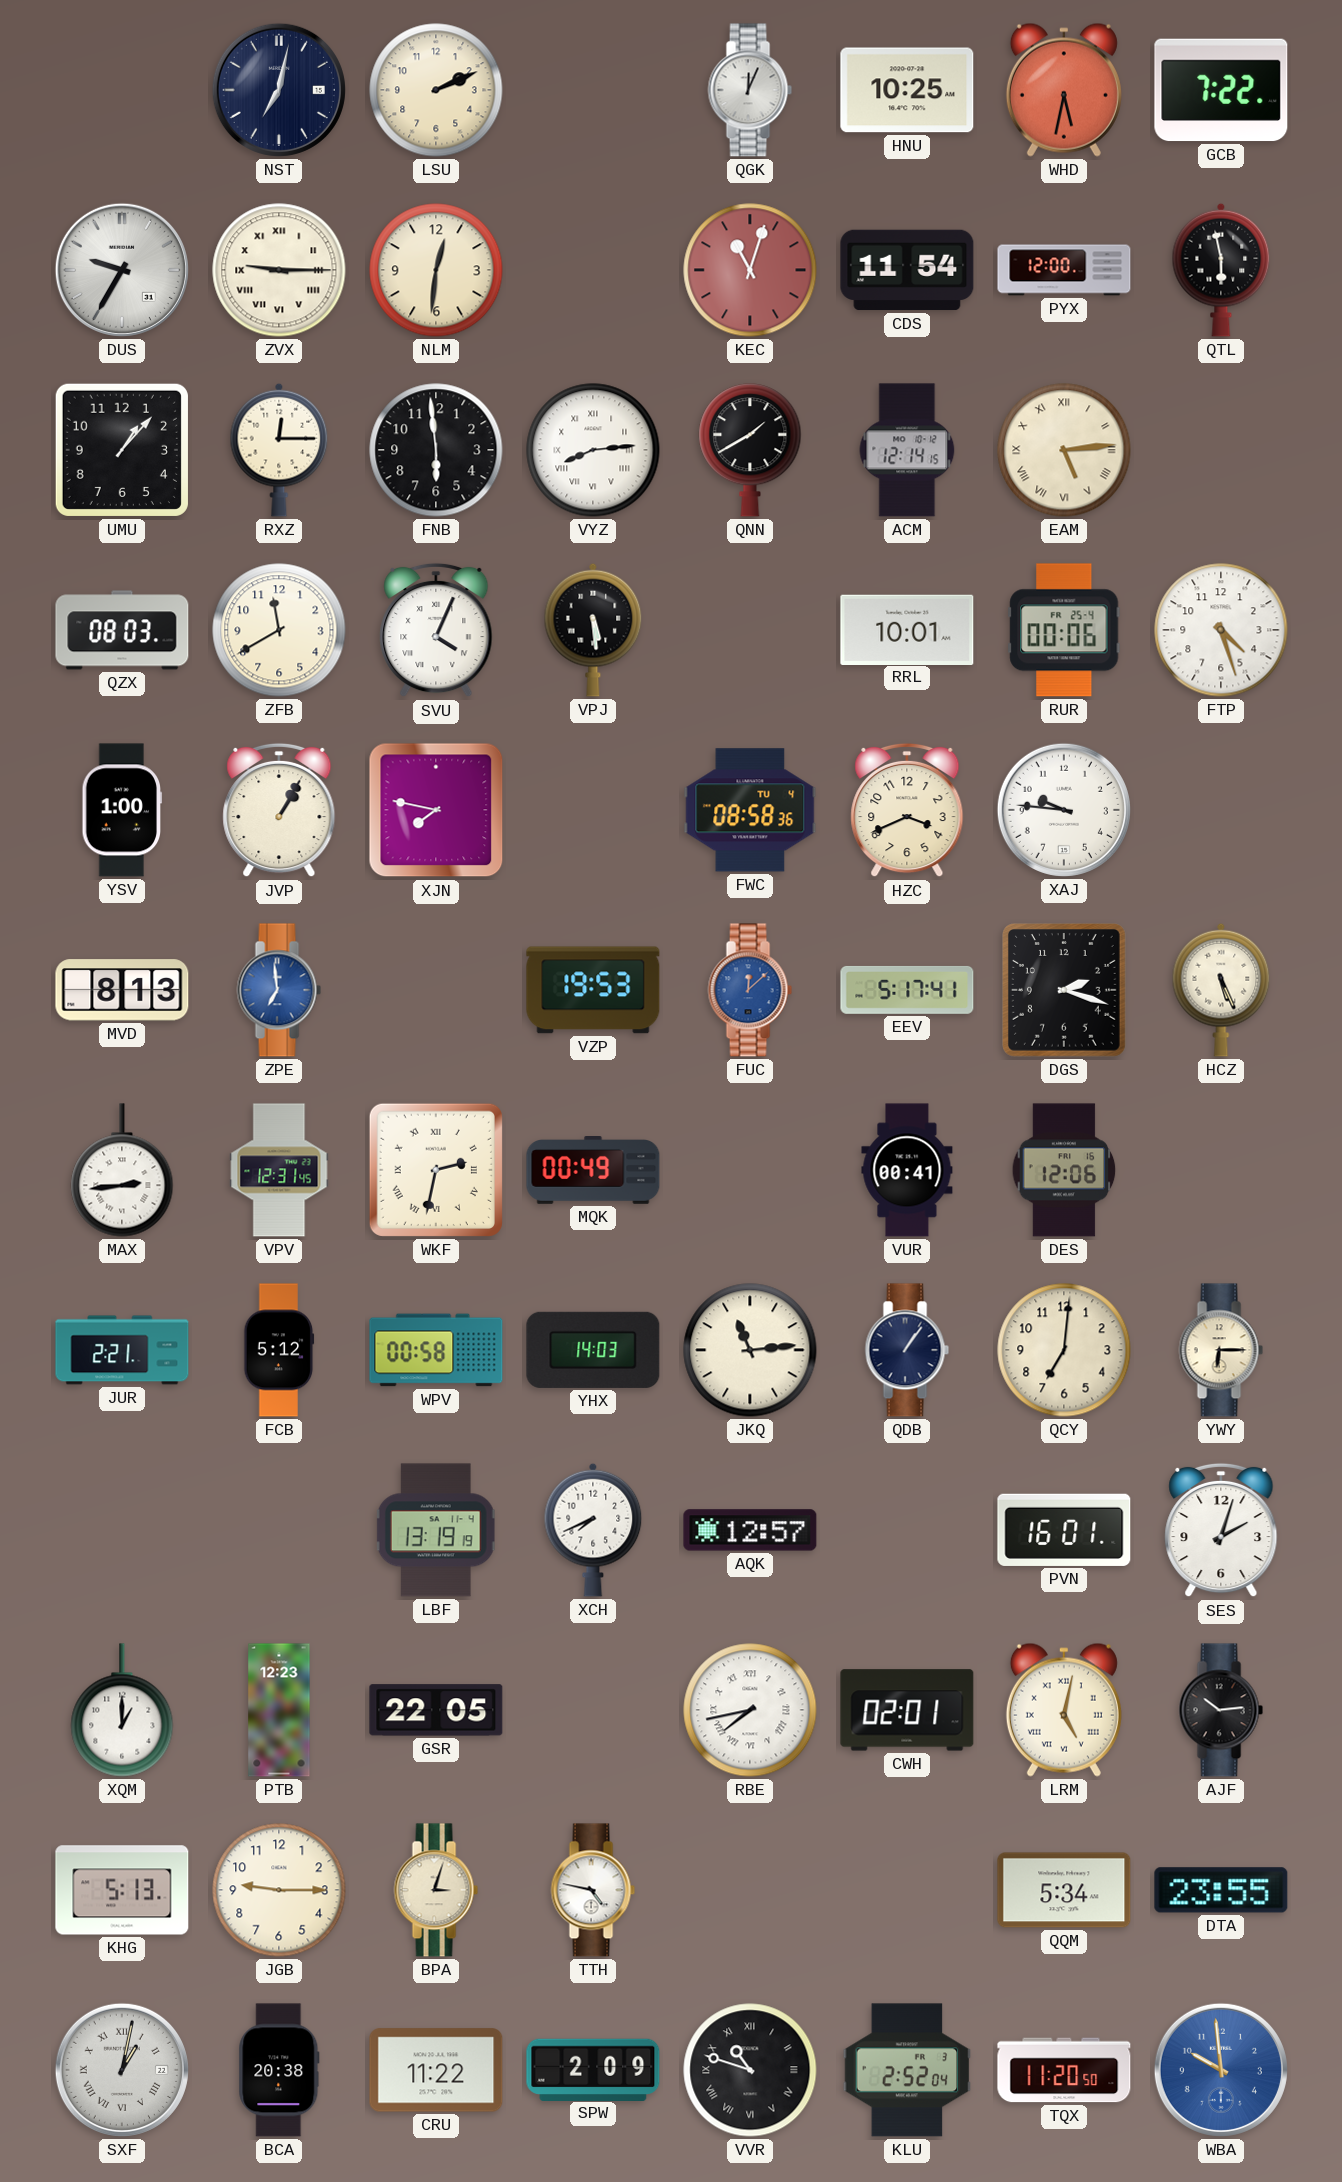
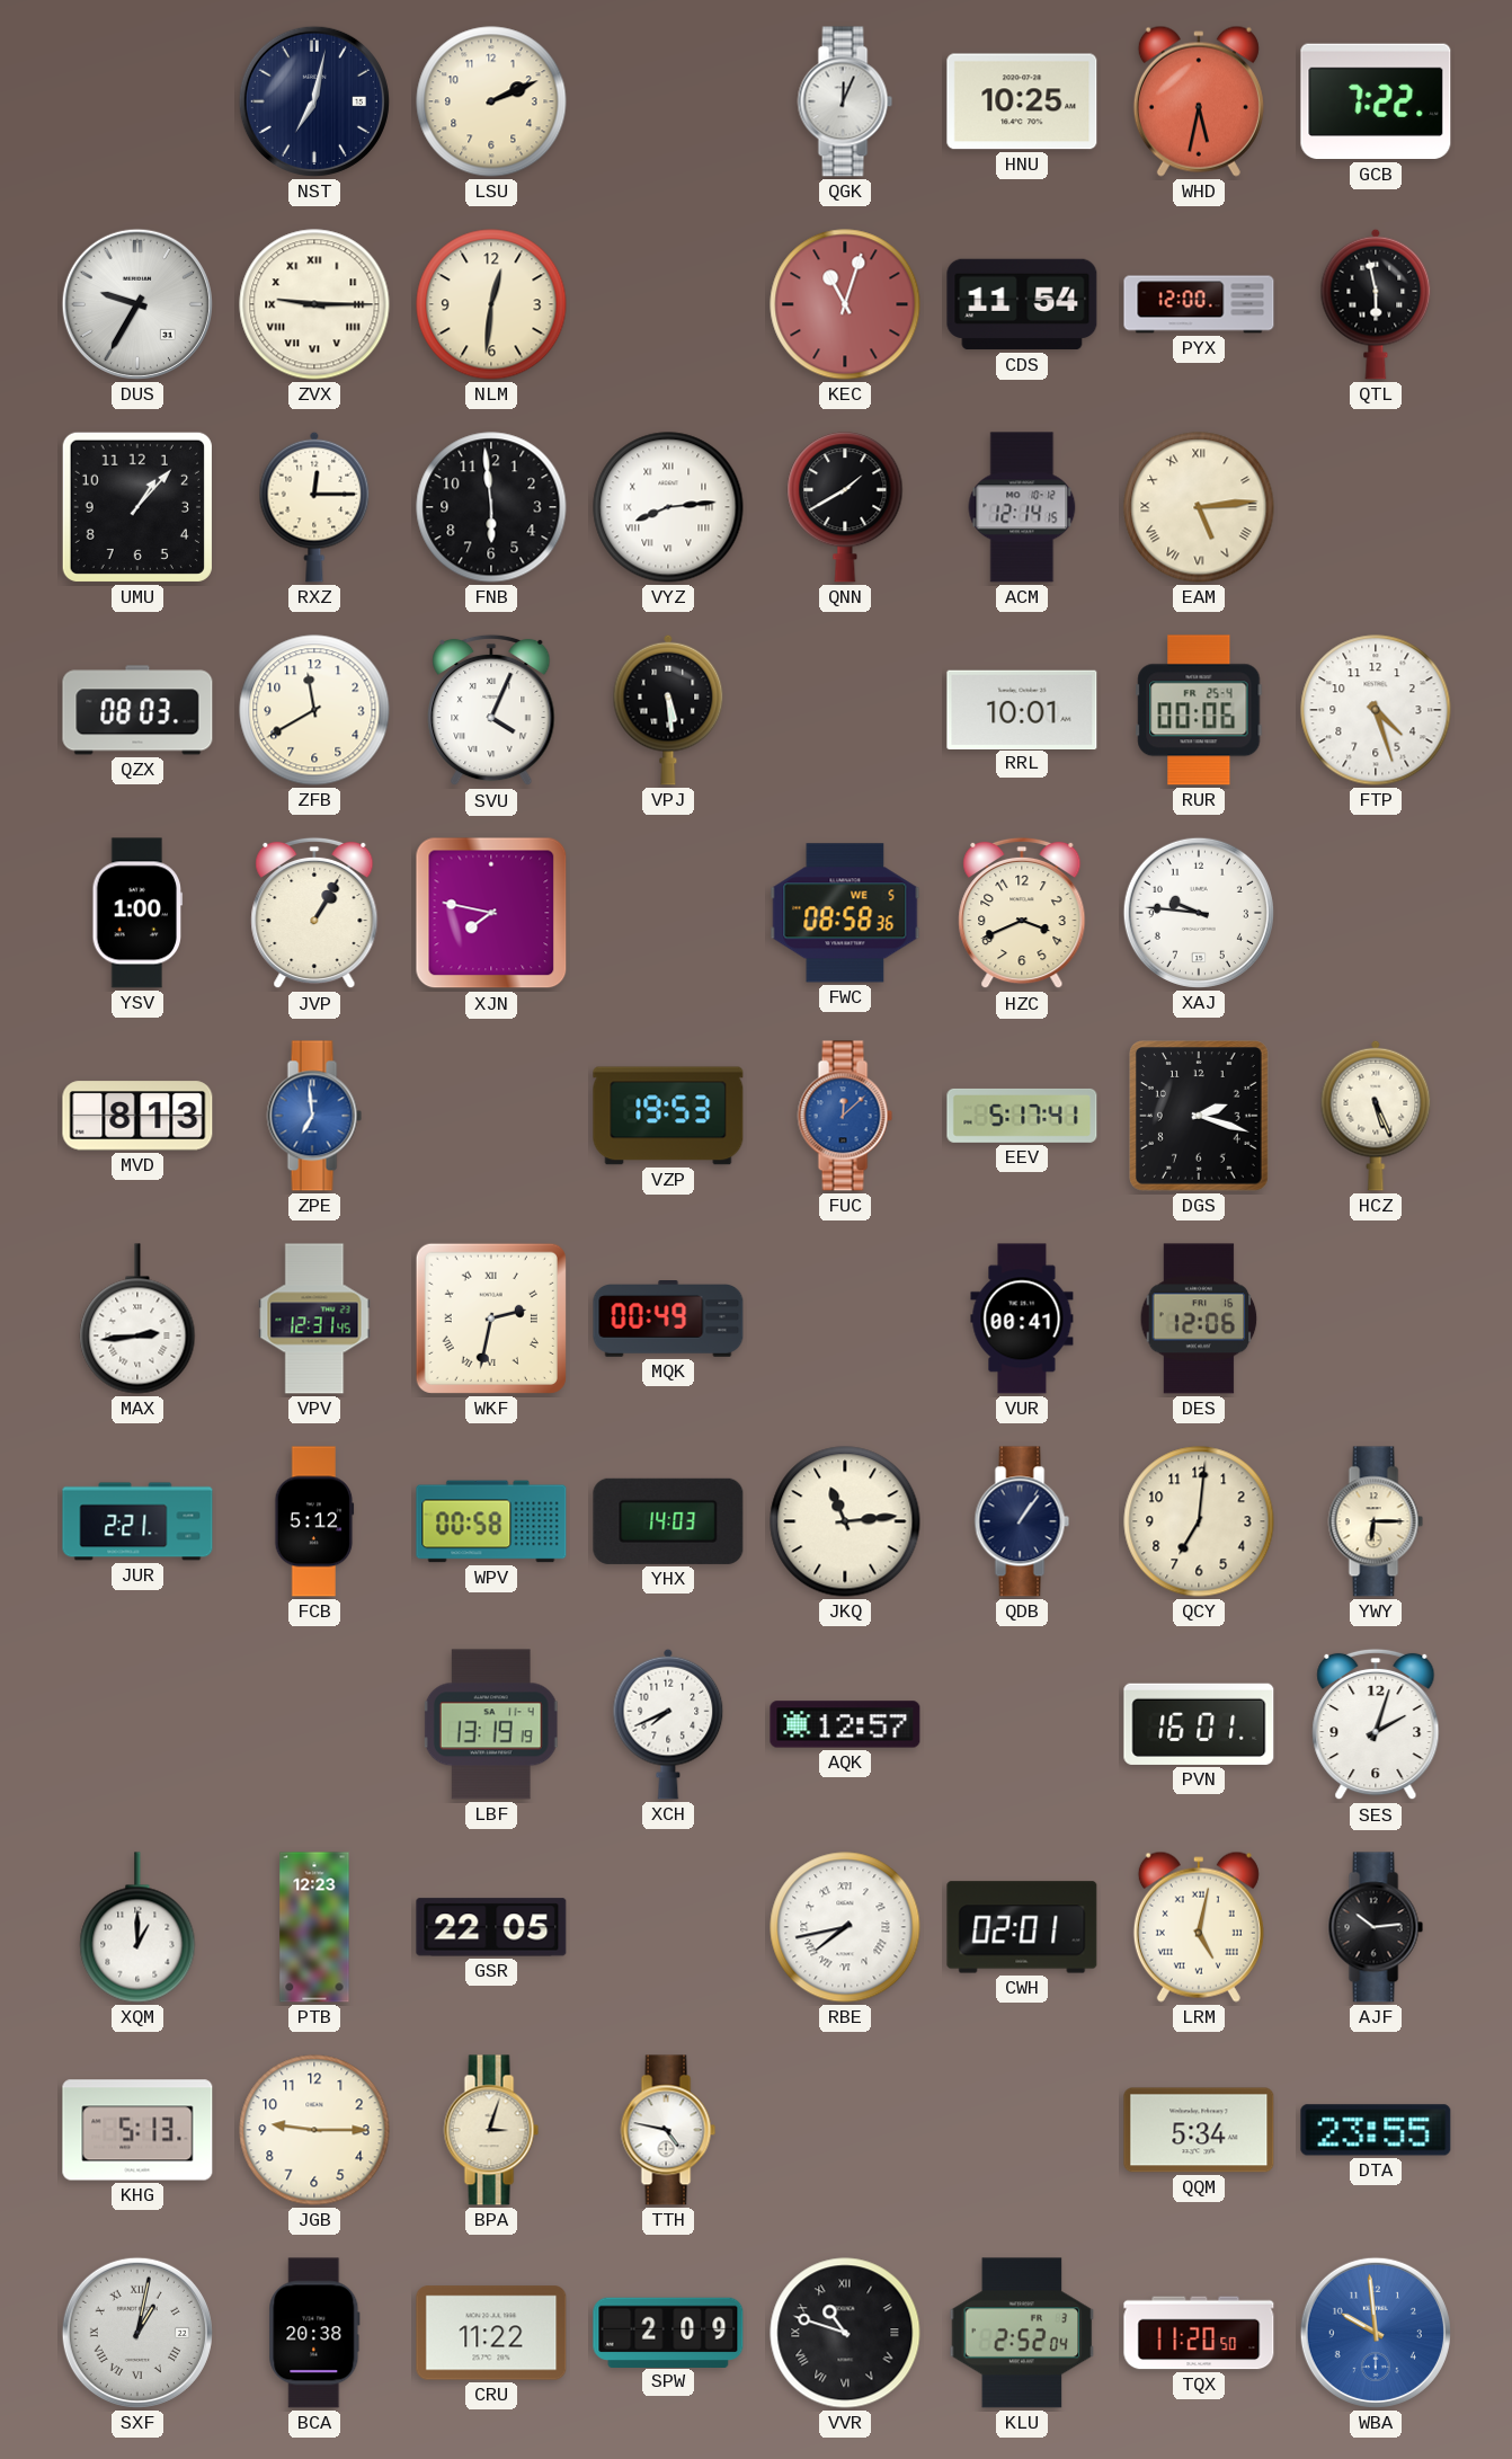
FWC date: TU 4 -> WE 5
